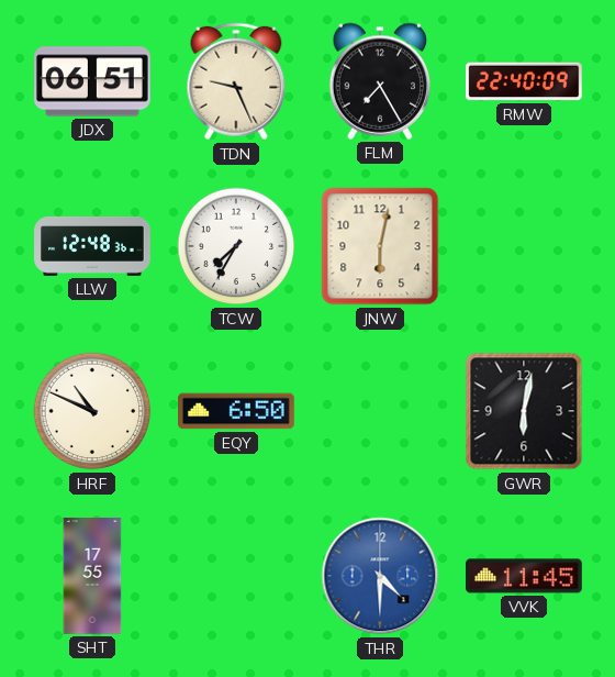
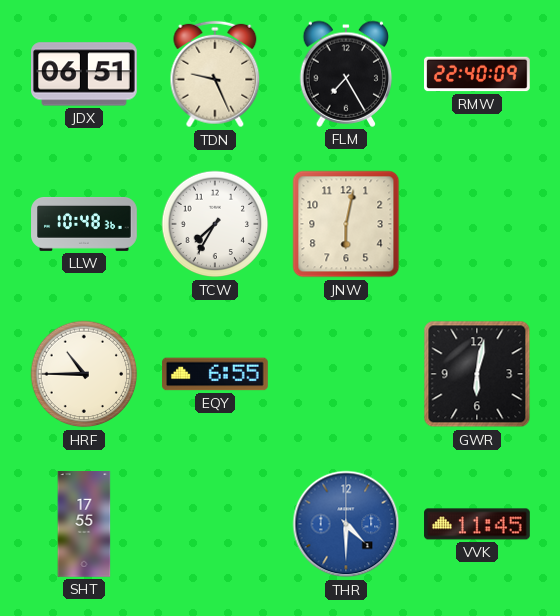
LLW: 12:48 -> 10:48
HRF: 10:49 -> 10:45
EQY: 6:50 -> 6:55
